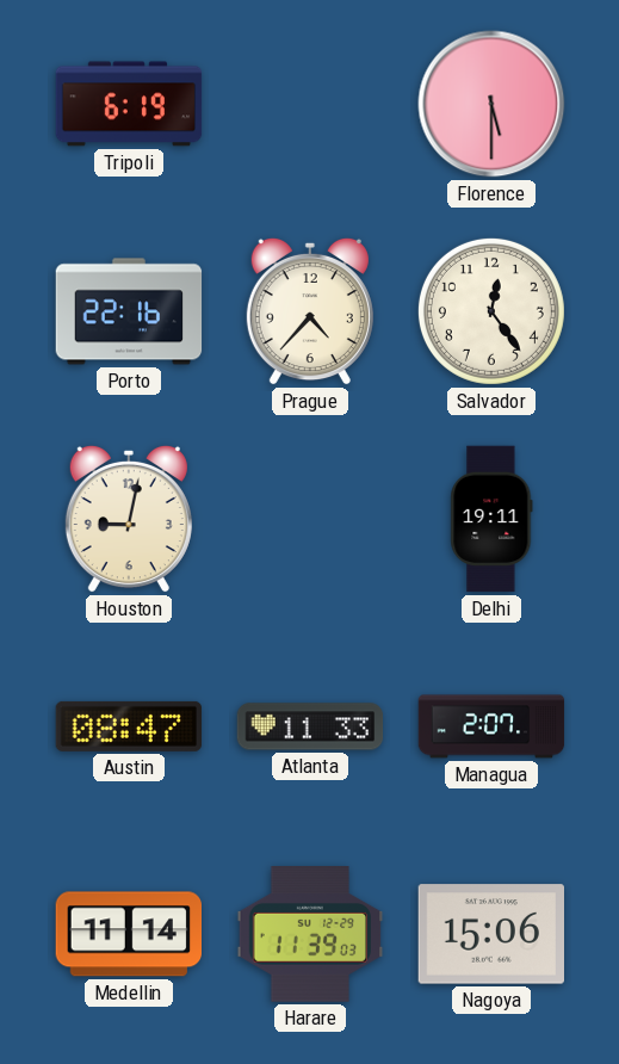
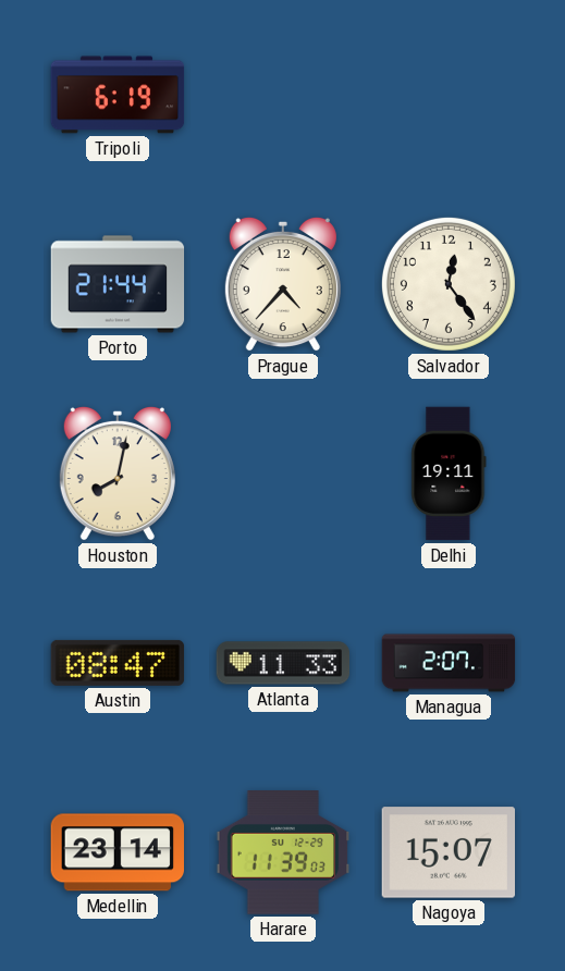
Florence: 5:30 -> none
Porto: 22:16 -> 21:44
Houston: 9:02 -> 8:02
Medellin: 11:14 -> 23:14
Nagoya: 15:06 -> 15:07
